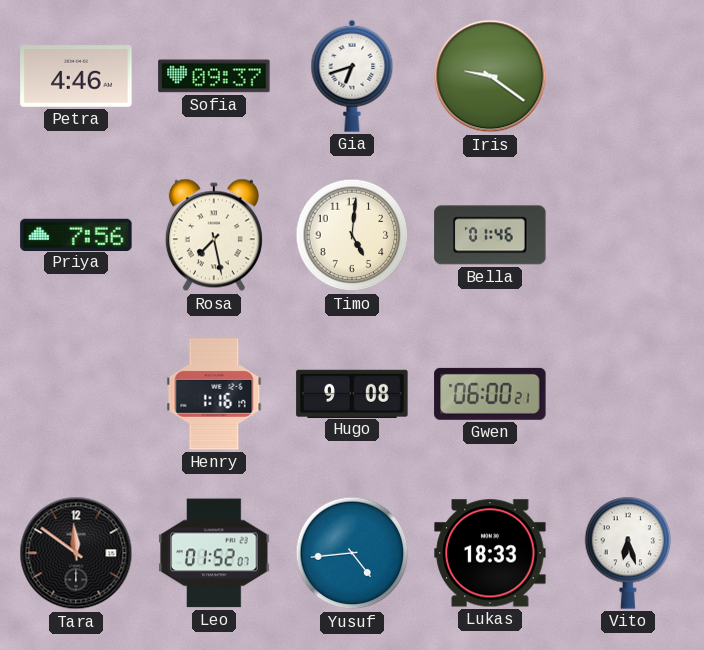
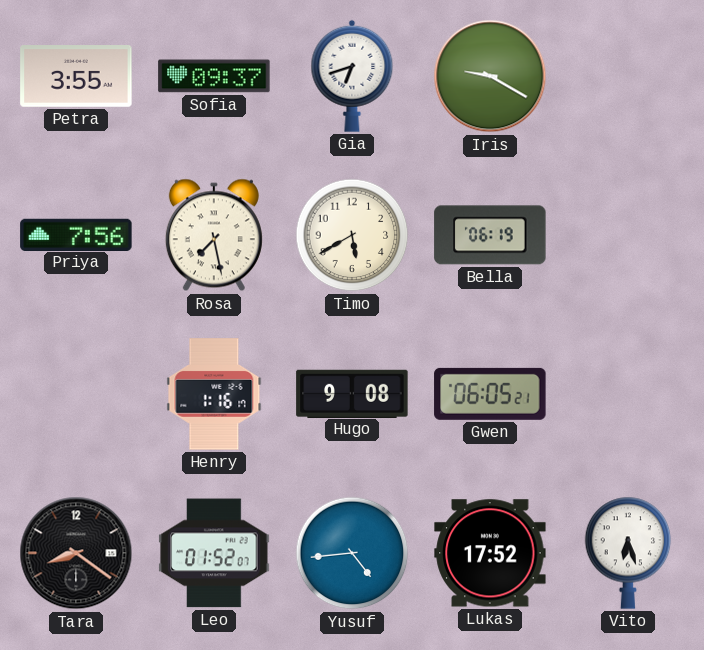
Petra: 4:46 -> 3:55
Iris: 9:21 -> 9:20
Timo: 5:01 -> 5:40
Bella: 01:46 -> 06:19
Gwen: 06:00 -> 06:05
Tara: 11:51 -> 8:21
Lukas: 18:33 -> 17:52
